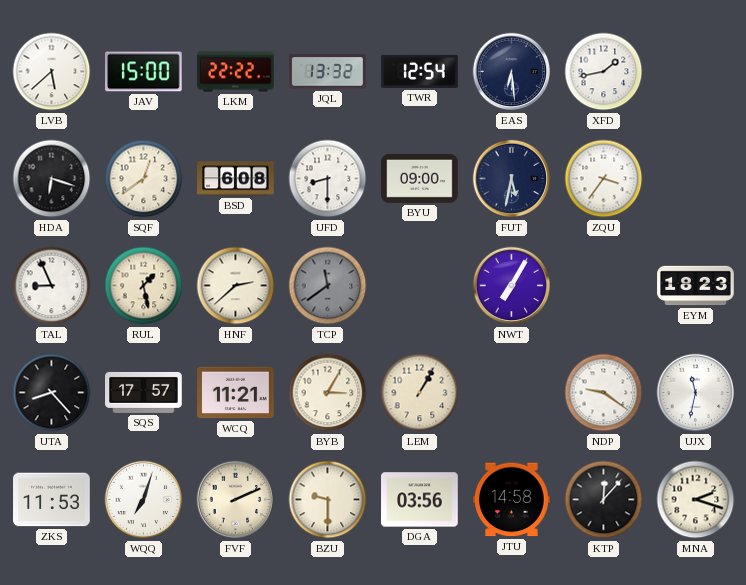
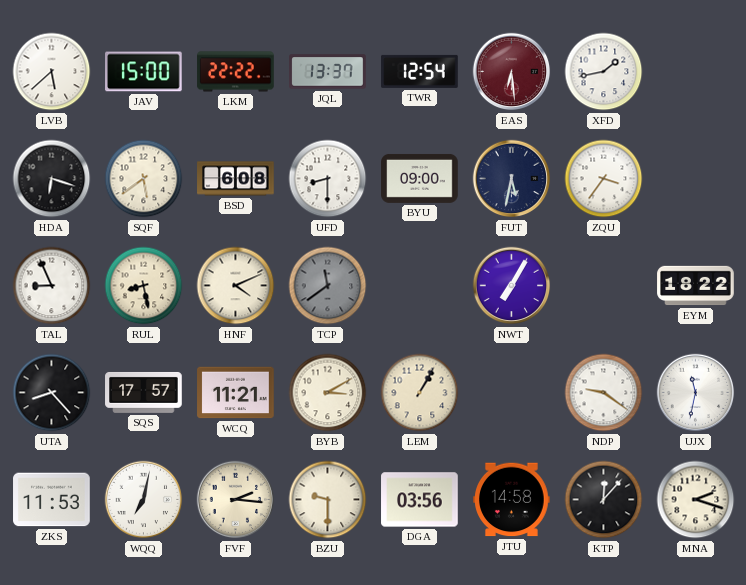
JQL: 13:32 -> 13:37
EAS dial: navy -> burgundy
SQF: 12:39 -> 5:39
RUL: 1:28 -> 8:28
HNF: 2:38 -> 4:11
EYM: 18:23 -> 18:22
BYB: 3:05 -> 3:10
WQQ: 7:03 -> 7:02
FVF: 2:11 -> 2:16
